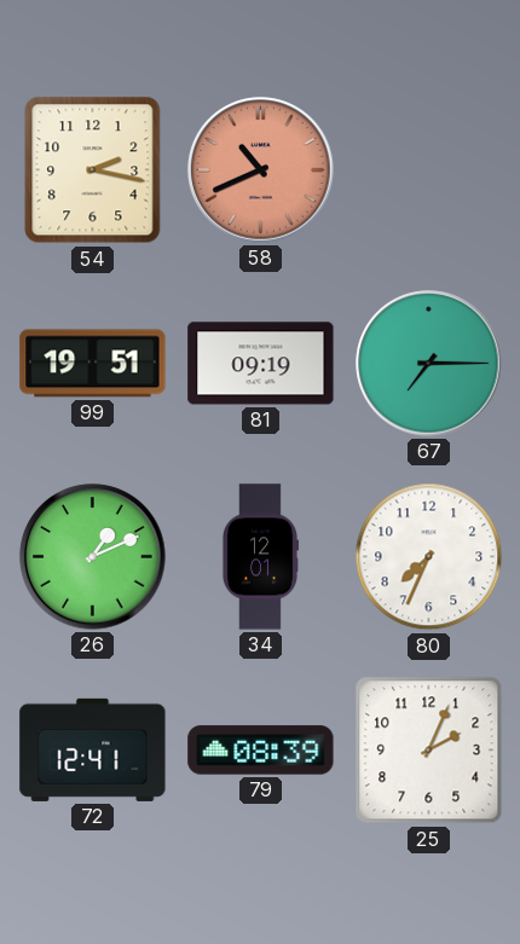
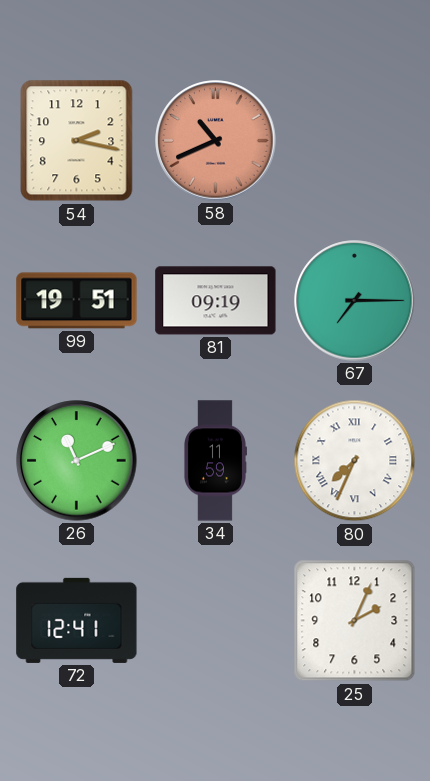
26: 1:11 -> 11:11
34: 12:01 -> 11:59
80 numerals: Arabic -> Roman
79: 08:39 -> none
